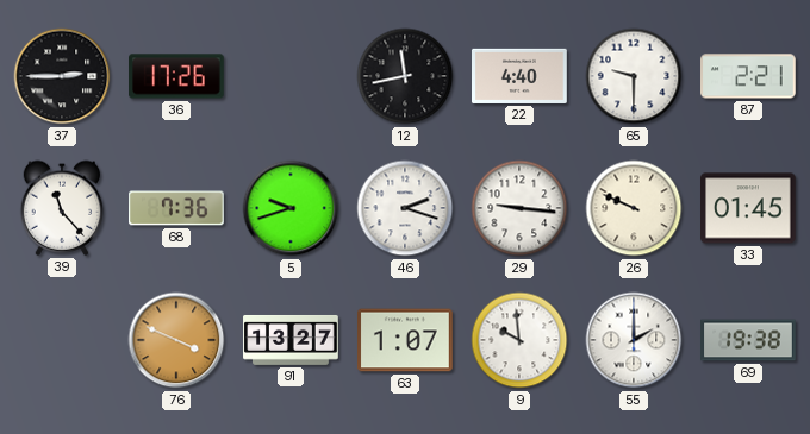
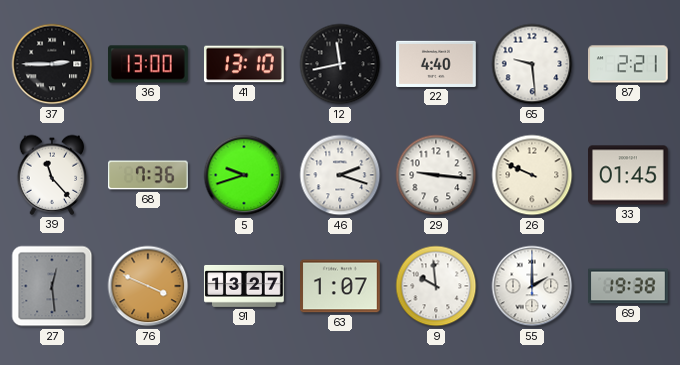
36: 17:26 -> 13:00
41: none -> 13:10
65: 9:30 -> 9:29
27: none -> 12:29
